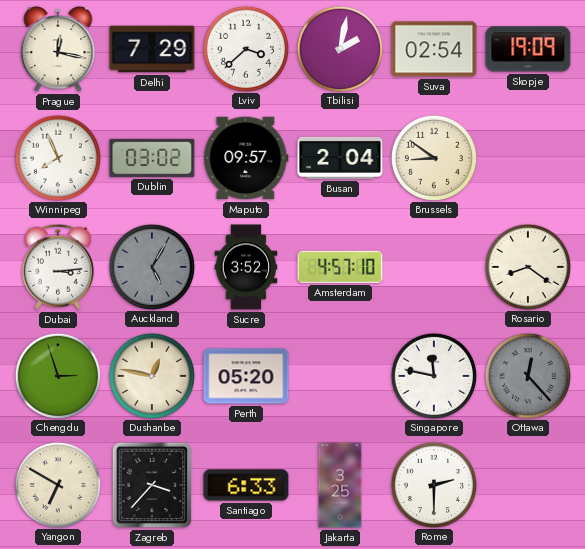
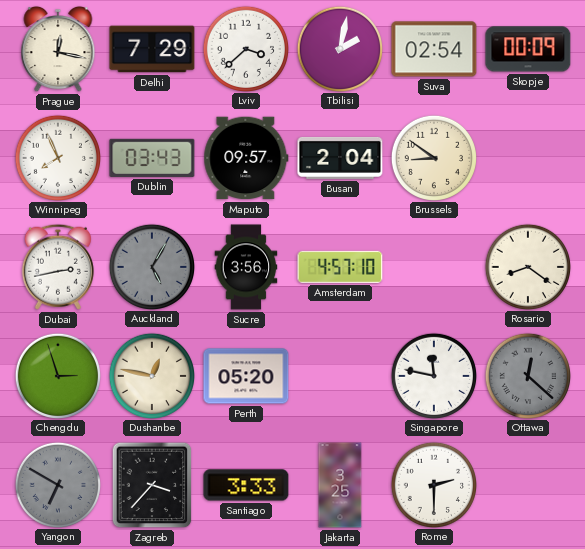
Skopje: 19:09 -> 00:09
Dublin: 03:02 -> 03:43
Dubai: 3:14 -> 2:43
Sucre: 3:52 -> 3:56
Ottawa: 12:23 -> 12:22
Yangon dial: cream -> grey
Santiago: 6:33 -> 3:33
